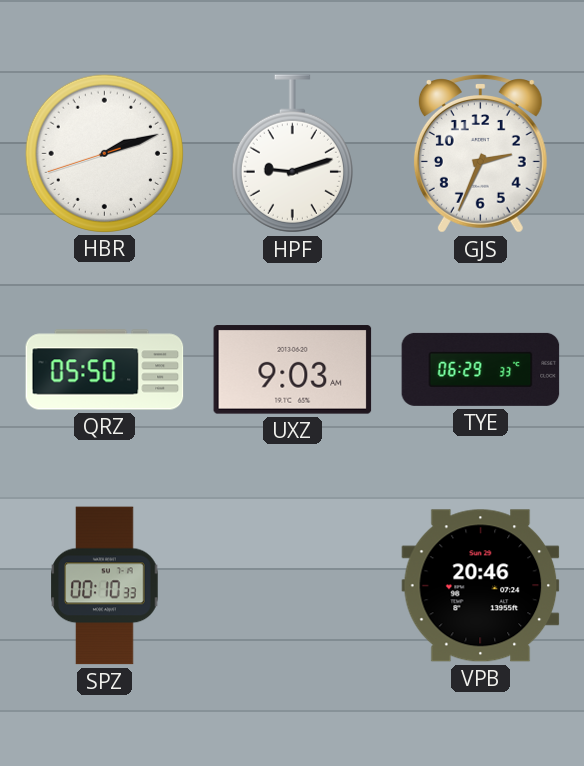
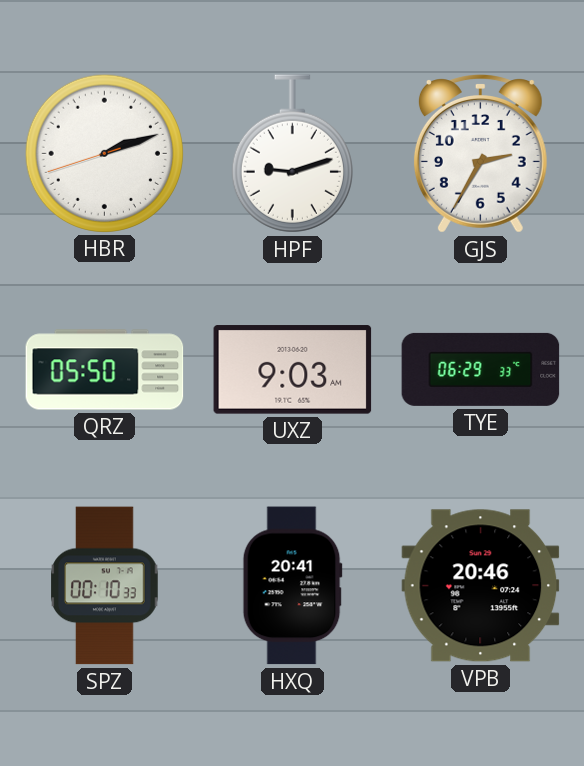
GJS: 2:34 -> 2:35
HXQ: none -> 20:41
